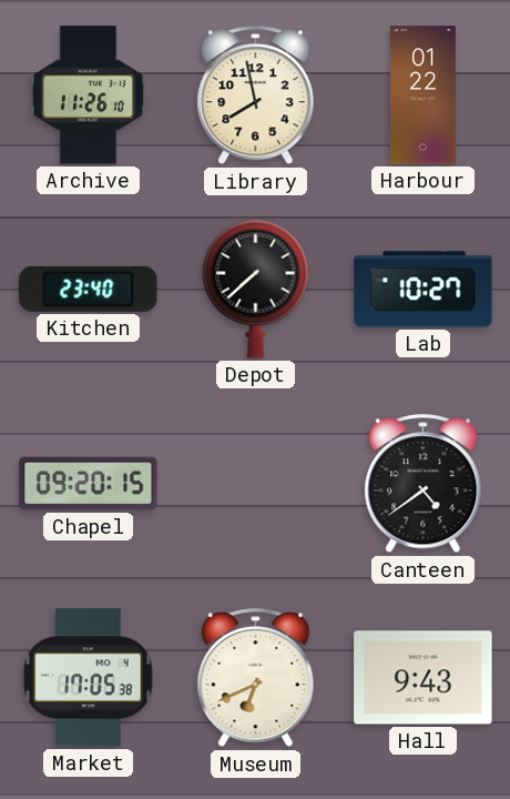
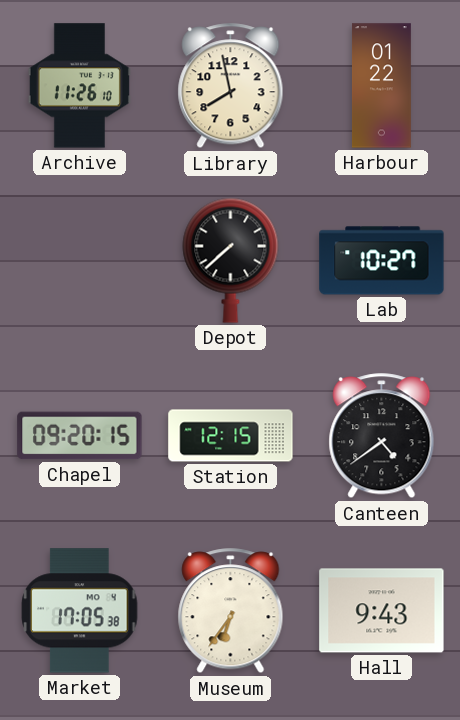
Kitchen: 23:40 -> none
Station: none -> 12:15
Museum: 6:41 -> 6:36
